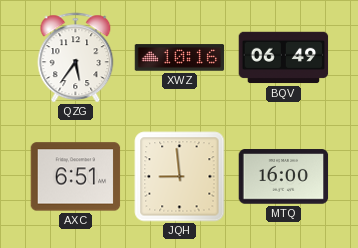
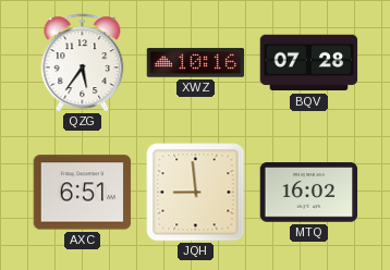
BQV: 06:49 -> 07:28
MTQ: 16:00 -> 16:02
